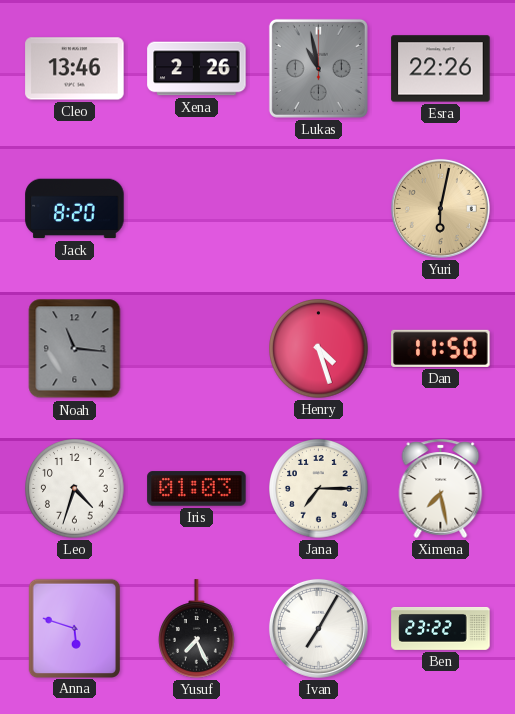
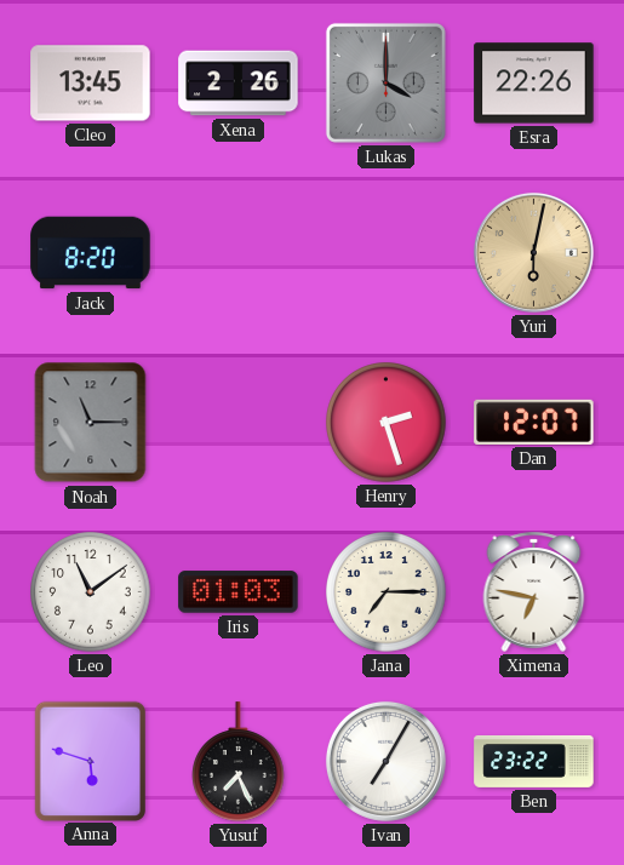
Cleo: 13:46 -> 13:45
Lukas: 10:58 -> 4:00
Noah: 11:16 -> 11:15
Henry: 4:27 -> 2:27
Dan: 11:50 -> 12:07
Leo: 4:33 -> 11:09
Ximena: 7:28 -> 6:47
